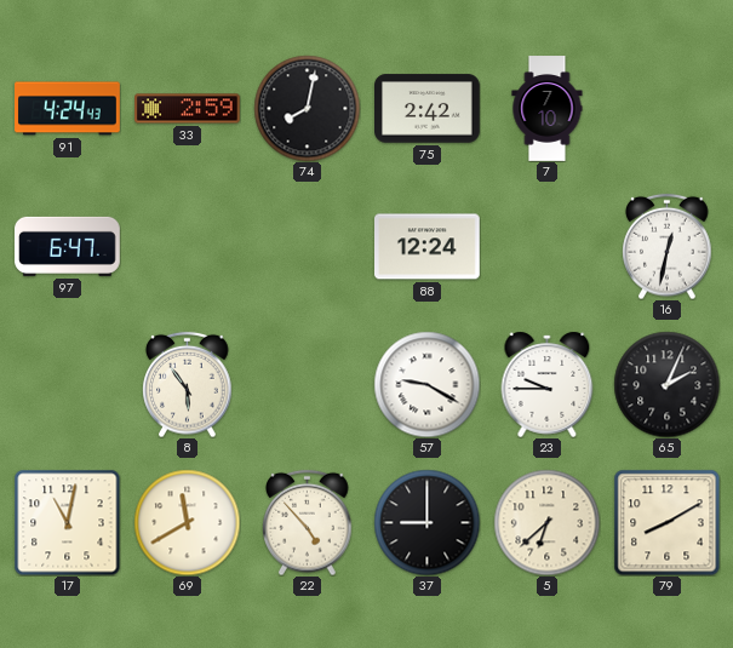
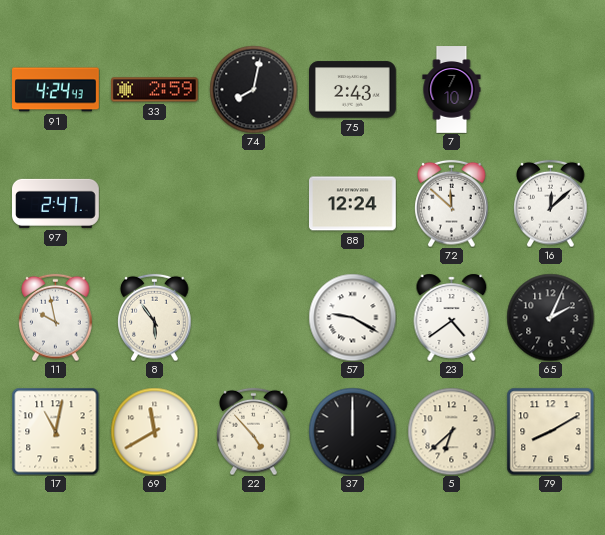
75: 2:42 -> 2:43
97: 6:47 -> 2:47
72: none -> 11:52
16: 12:32 -> 12:08
11: none -> 9:58
23: 9:45 -> 4:39
37: 9:00 -> 12:00
